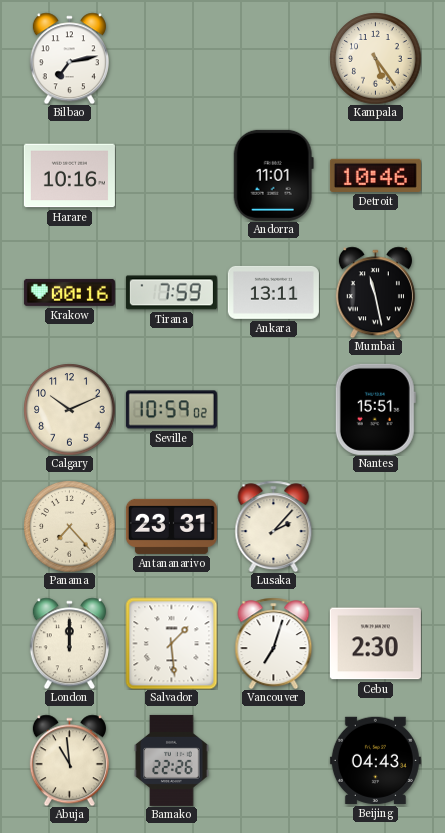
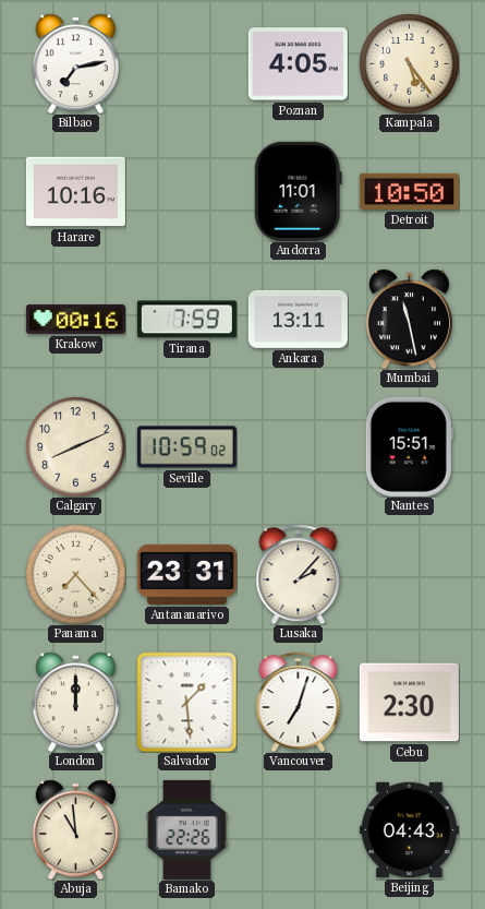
Poznan: none -> 4:05
Detroit: 10:46 -> 10:50
Calgary: 10:11 -> 8:11
